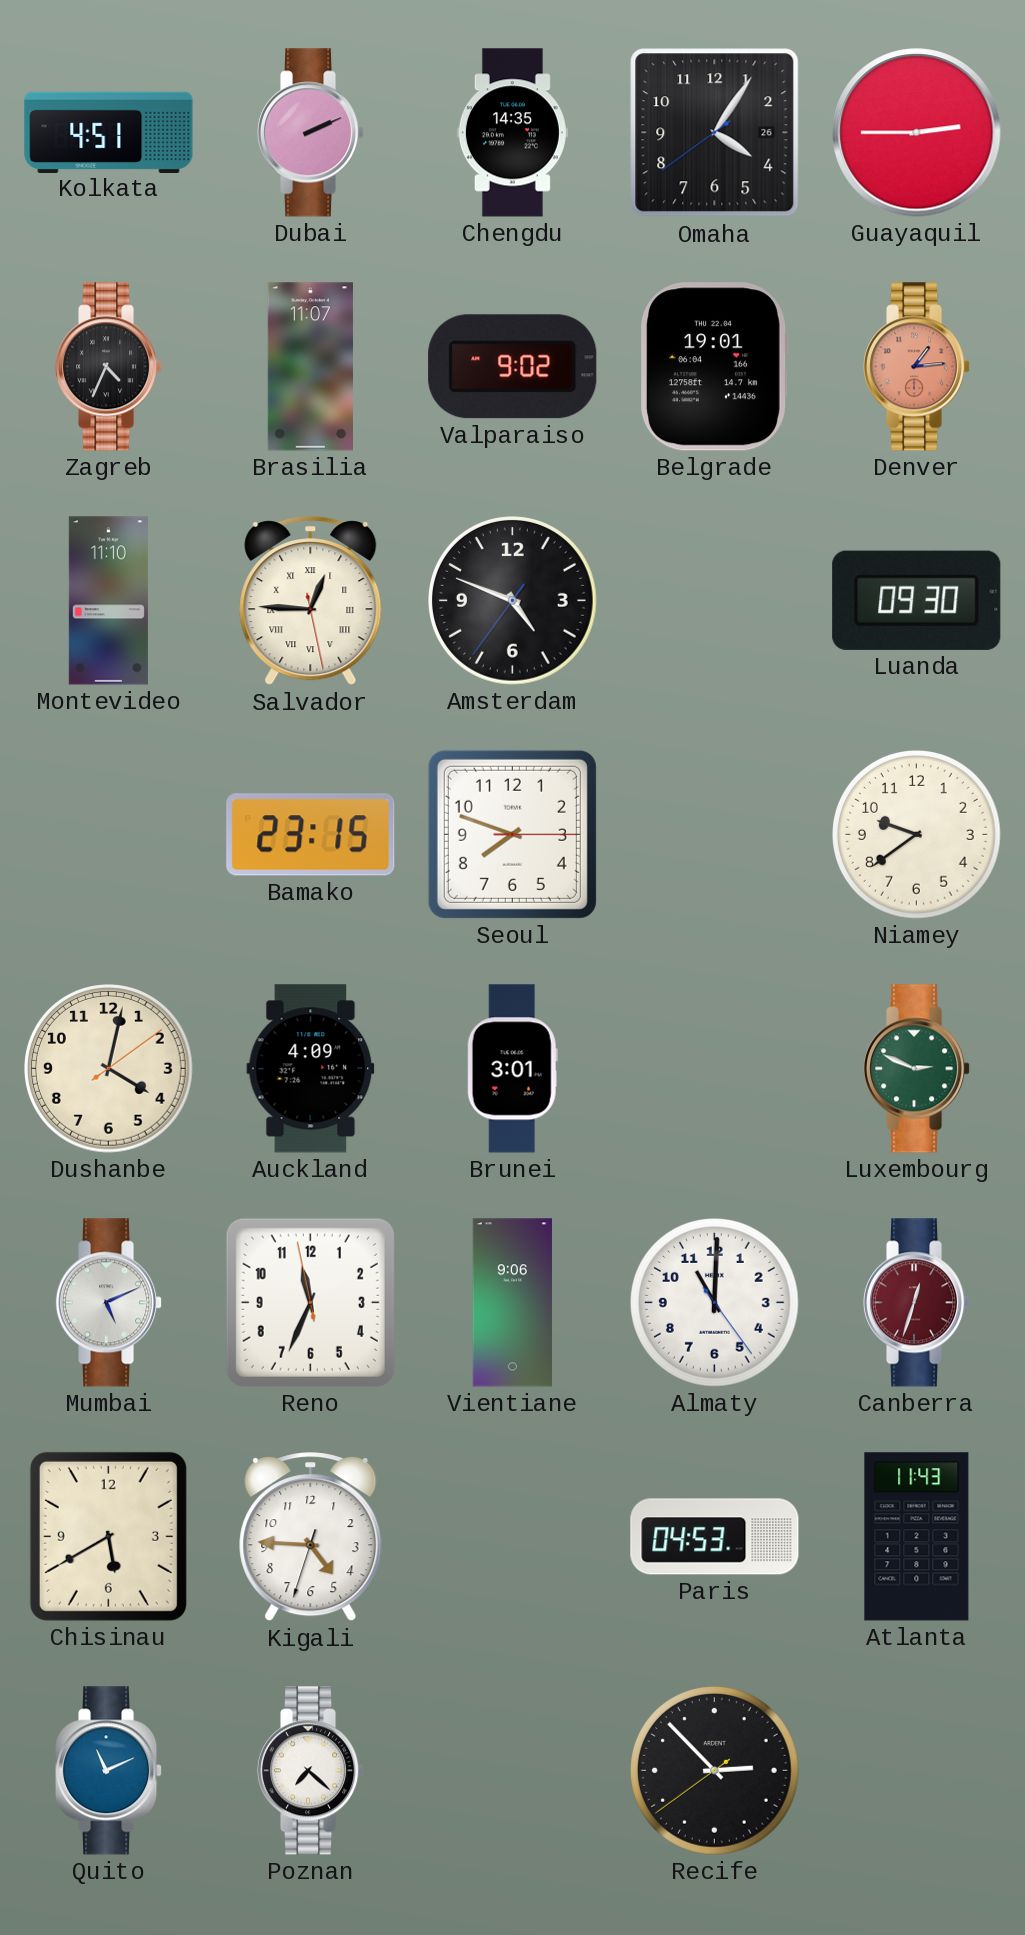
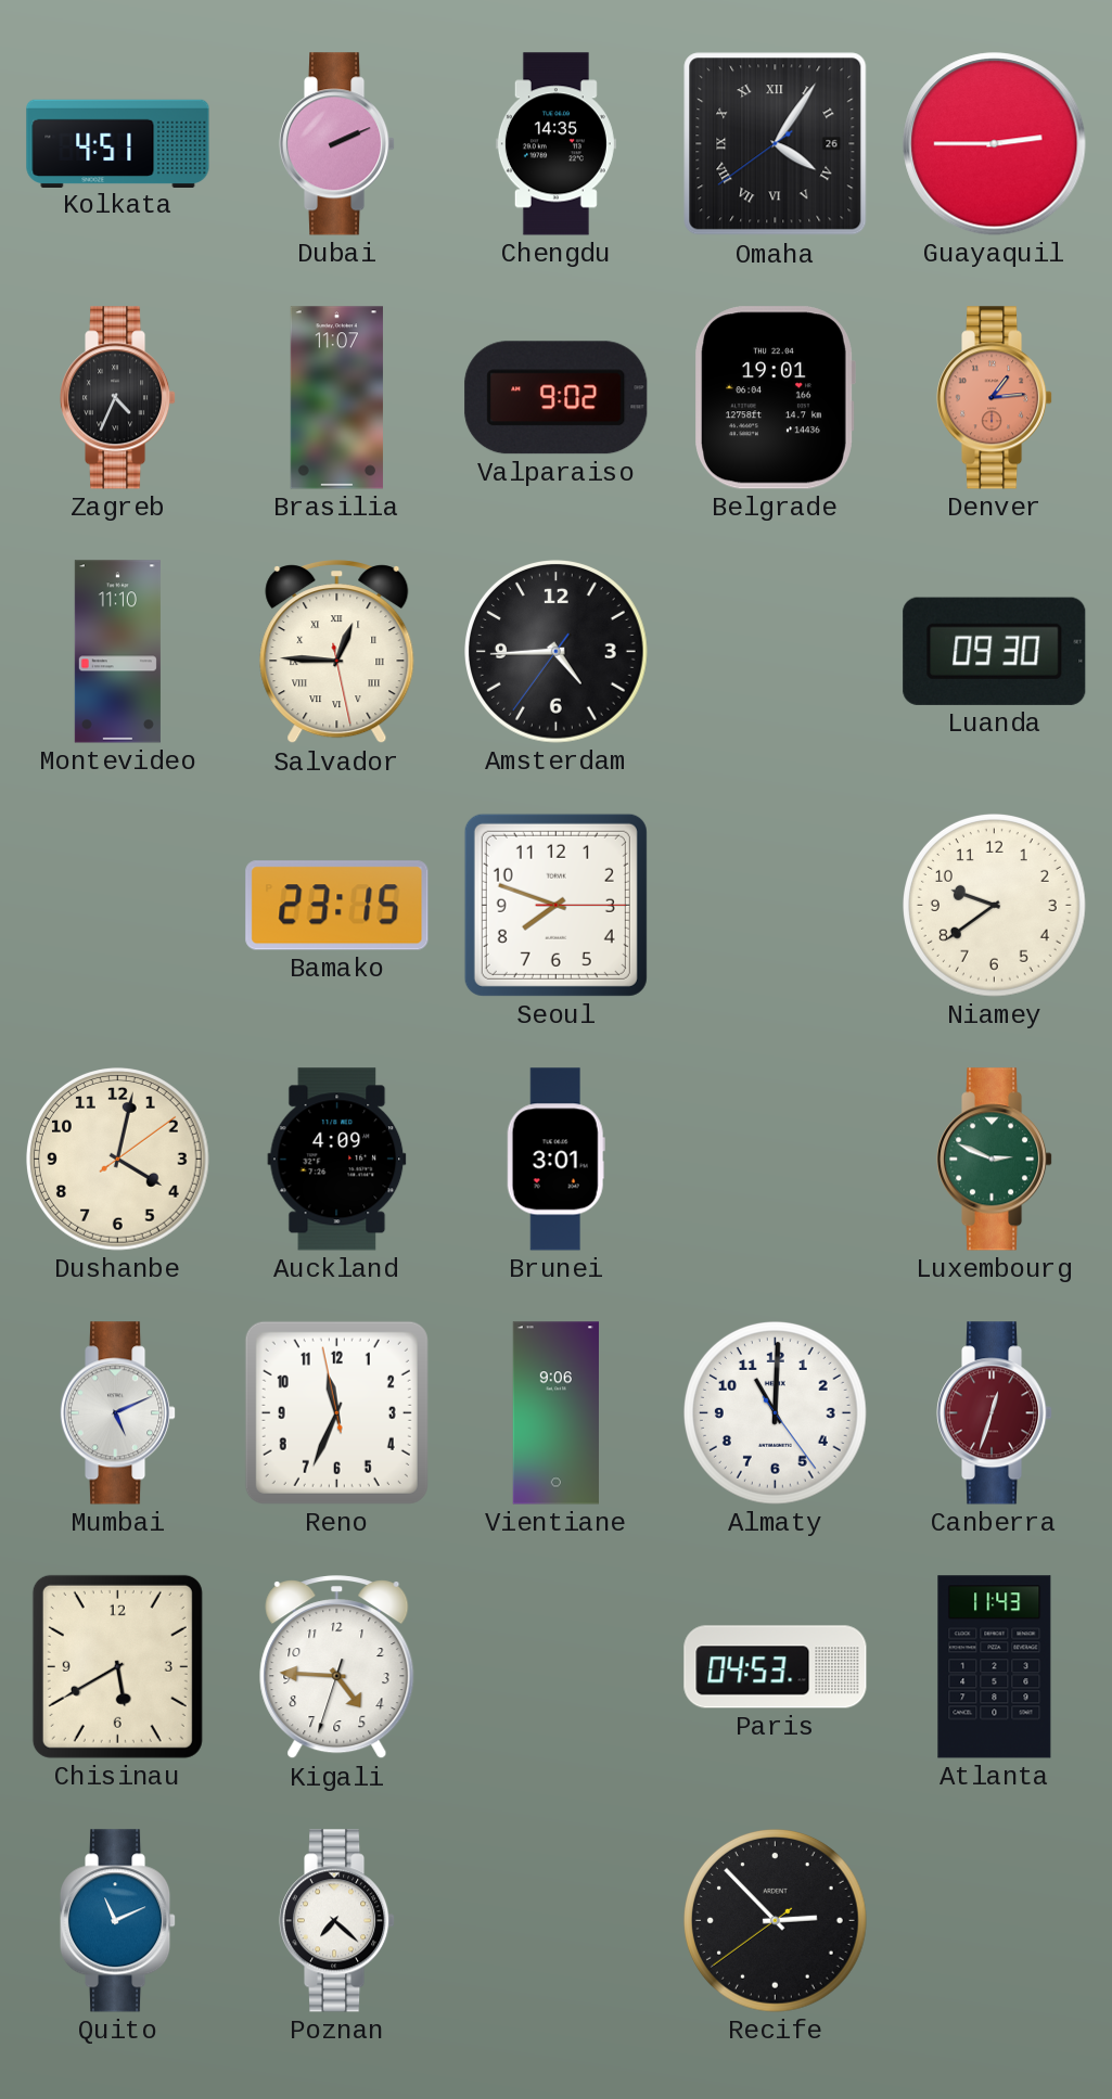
Omaha numerals: Arabic -> Roman
Amsterdam: 4:48 -> 4:44
